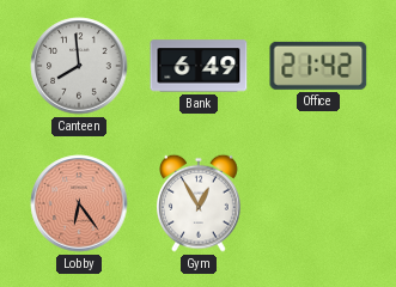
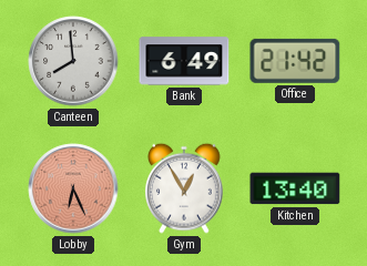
Lobby: 6:24 -> 6:26
Kitchen: none -> 13:40
